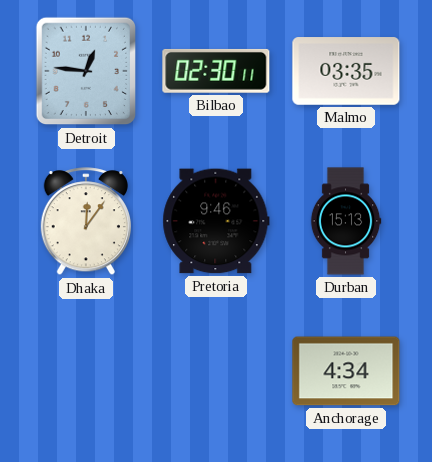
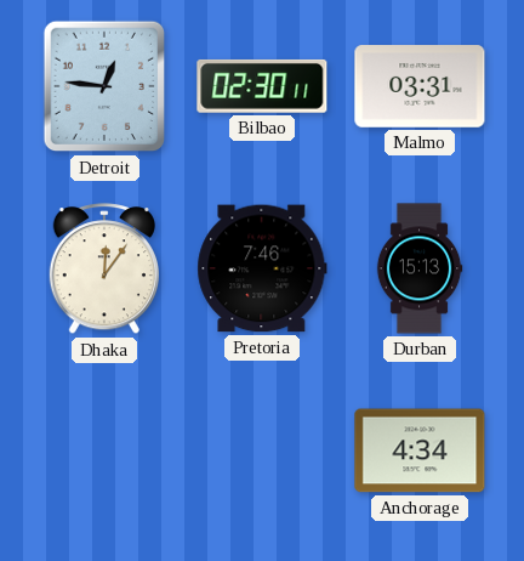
Malmo: 03:35 -> 03:31
Pretoria: 9:46 -> 7:46
